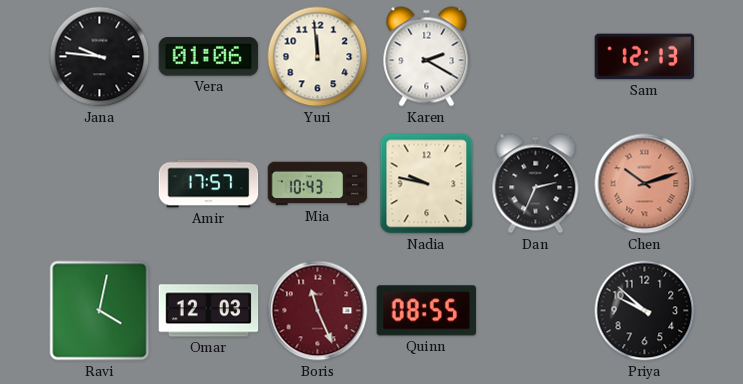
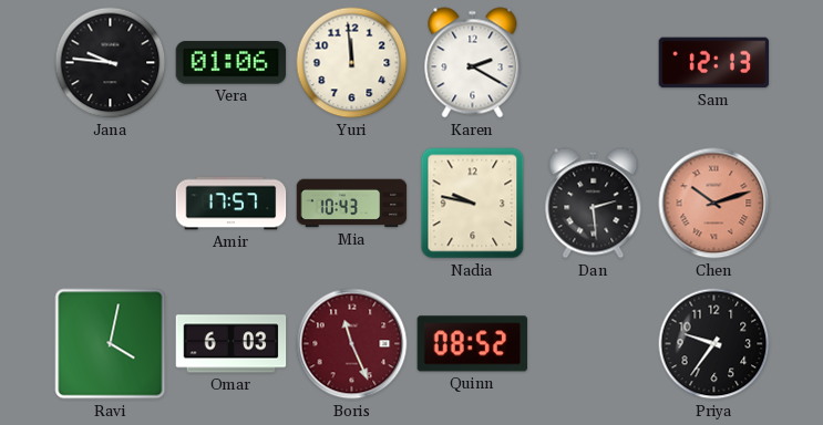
Dan: 2:34 -> 2:29
Omar: 12:03 -> 6:03
Quinn: 08:55 -> 08:52
Priya: 9:52 -> 9:36
